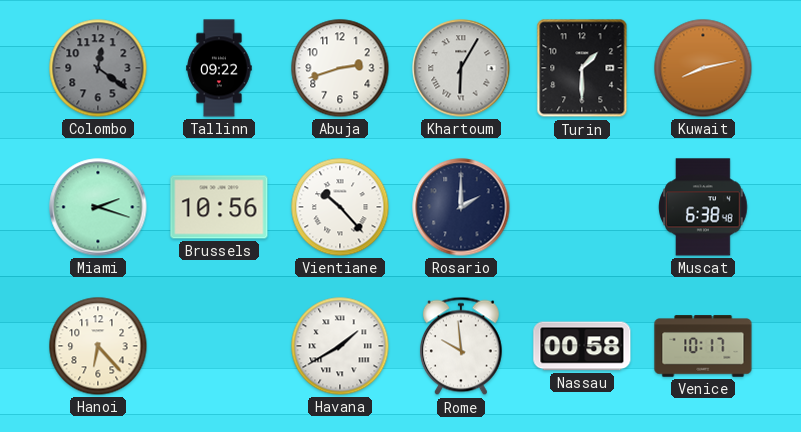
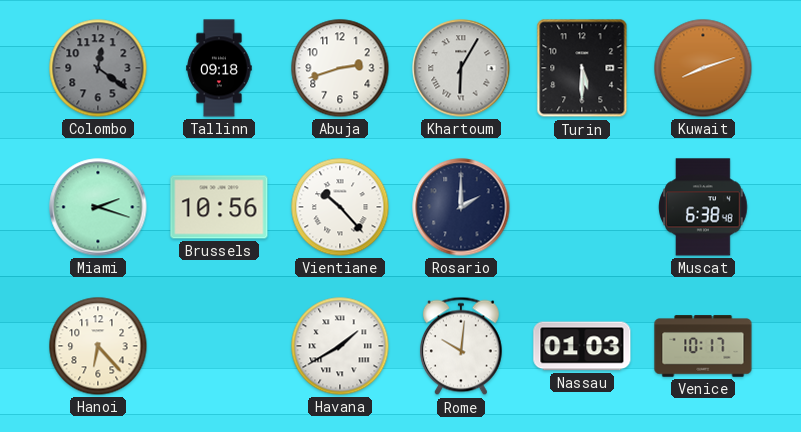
Tallinn: 09:22 -> 09:18
Turin: 1:30 -> 5:30
Kuwait: 8:13 -> 8:12
Rome: 9:59 -> 10:01
Nassau: 00:58 -> 01:03
